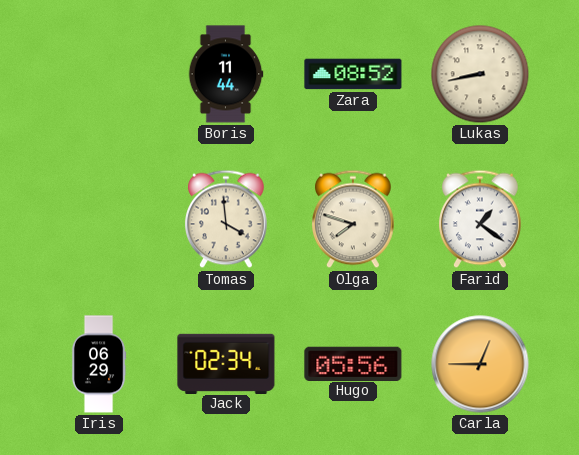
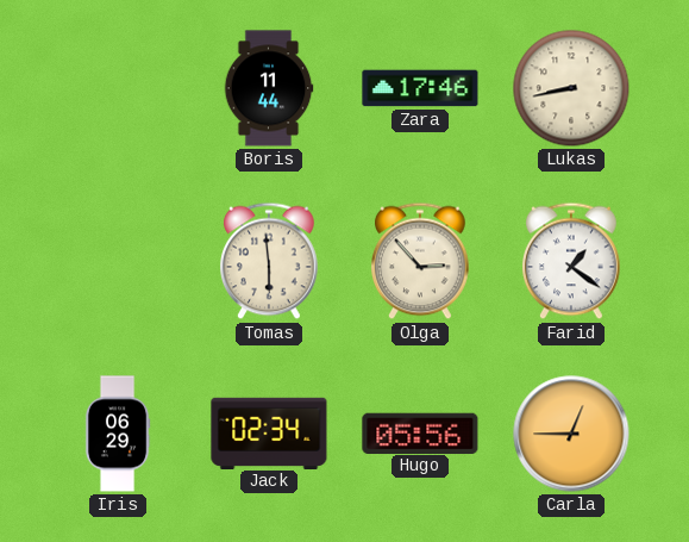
Zara: 08:52 -> 17:46
Tomas: 3:59 -> 5:59
Olga: 7:48 -> 2:53
